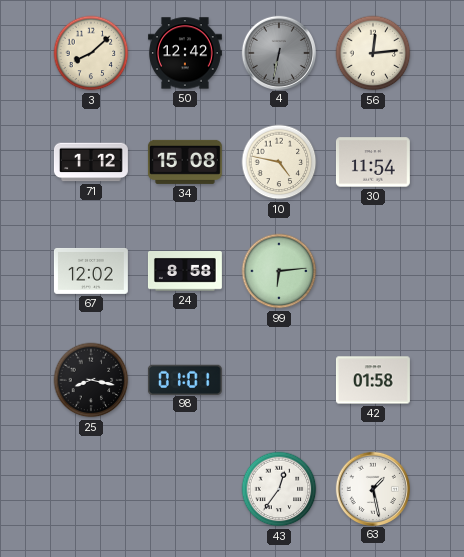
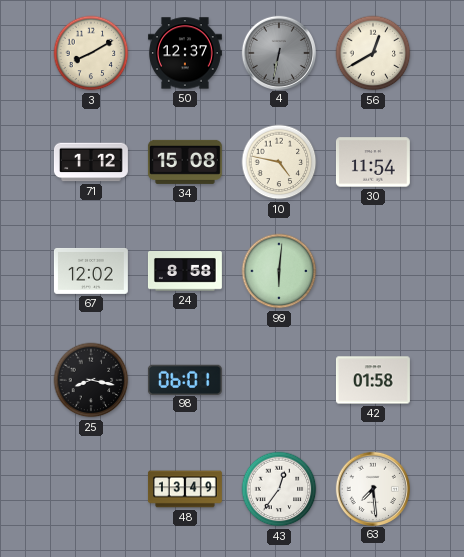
3: 8:08 -> 8:10
50: 12:42 -> 12:37
56: 12:14 -> 12:40
99: 6:14 -> 6:01
98: 01:01 -> 06:01
48: none -> 13:49
63: 1:28 -> 7:29
